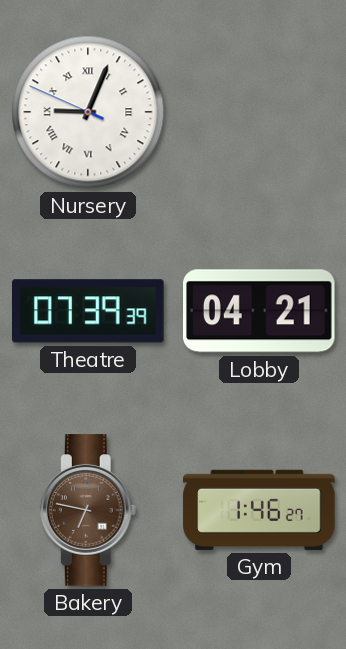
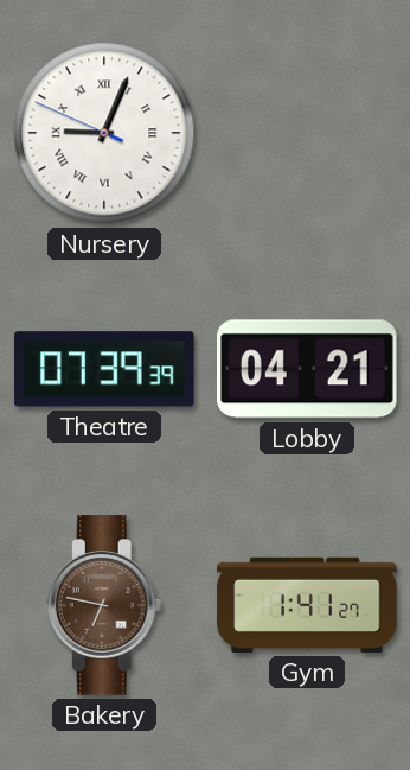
Gym: 1:46 -> 1:41
